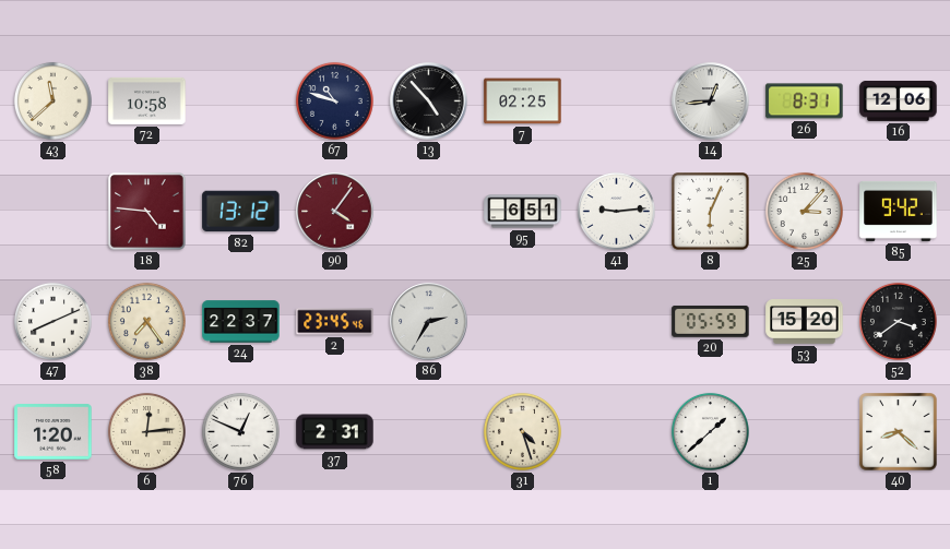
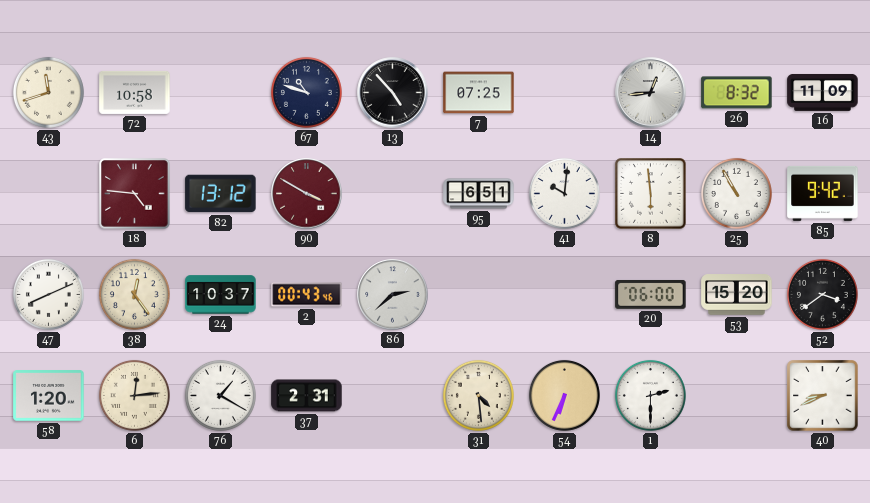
43: 11:38 -> 11:42
7: 02:25 -> 07:25
26: 8:31 -> 8:32
16: 12:06 -> 11:09
90: 4:06 -> 3:50
41: 9:14 -> 10:01
8: 6:04 -> 5:59
25: 3:07 -> 10:55
38: 7:24 -> 12:24
24: 22:37 -> 10:37
2: 23:45 -> 00:43
86: 2:35 -> 2:38
20: 05:59 -> 06:00
76: 12:49 -> 1:20
31: 4:27 -> 4:29
54: none -> 6:34
1: 1:38 -> 2:30
40: 8:22 -> 8:41
